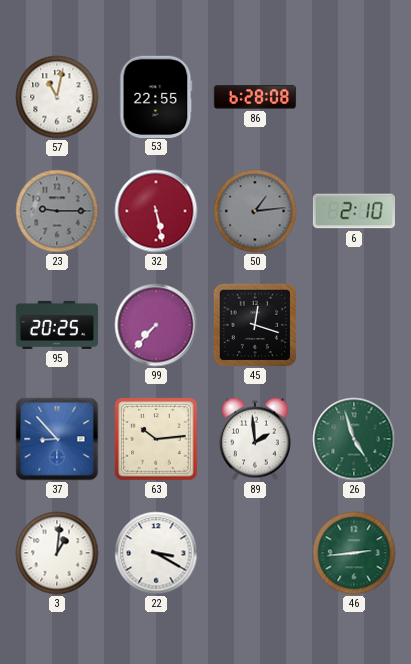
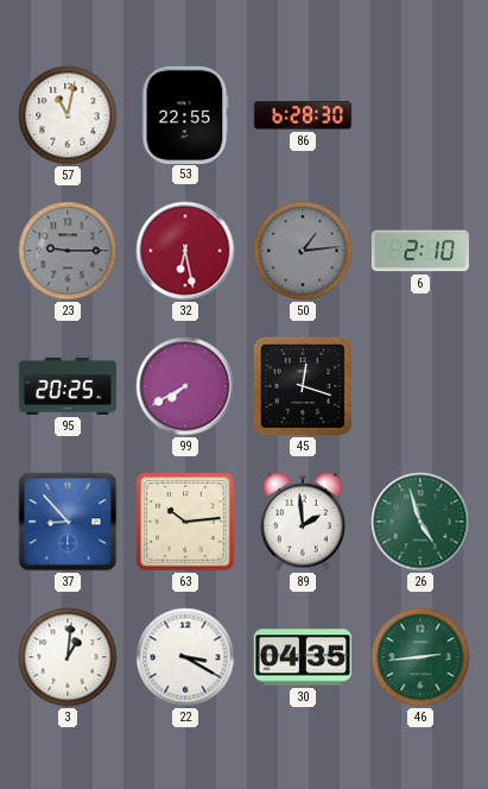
86: 6:28:08 -> 6:28:30
32: 5:28 -> 6:28
99: 7:37 -> 7:40
30: none -> 04:35
